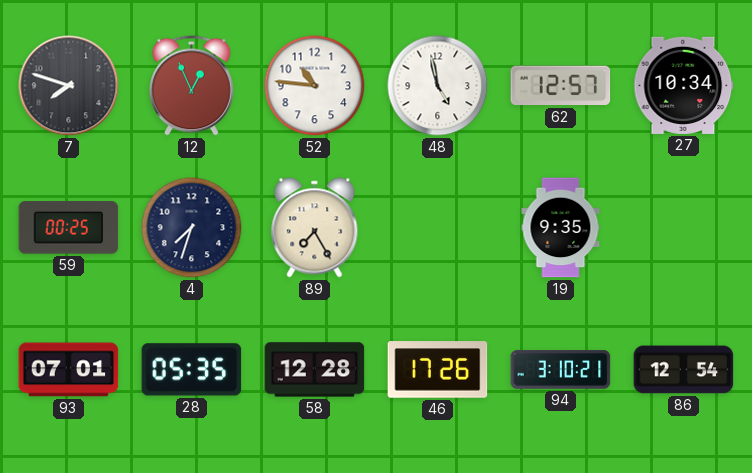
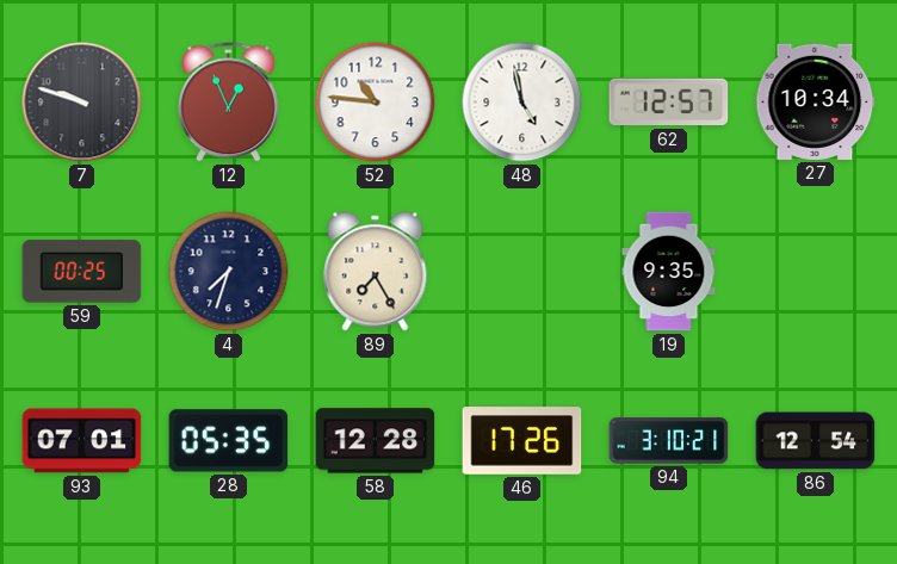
7: 7:48 -> 9:48
